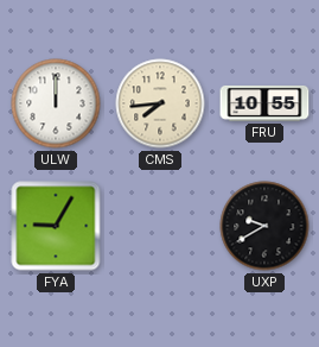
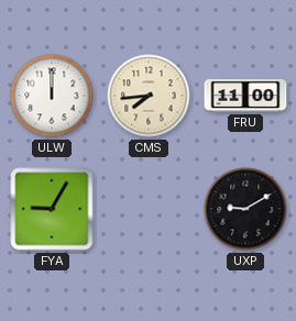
FRU: 10:55 -> 11:00
UXP: 9:40 -> 9:10
